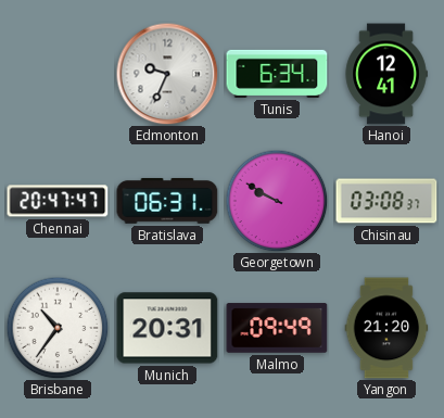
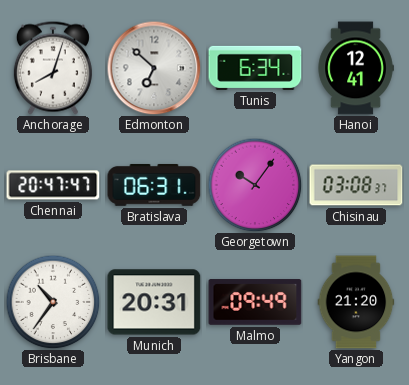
Anchorage: none -> 8:03
Edmonton: 9:34 -> 6:52
Georgetown: 9:50 -> 10:06
